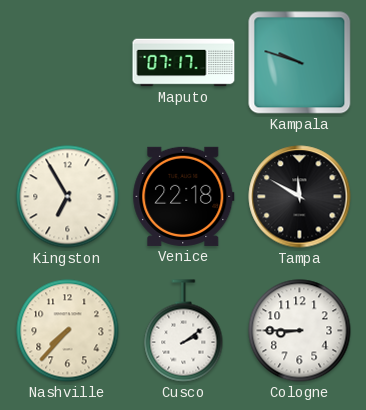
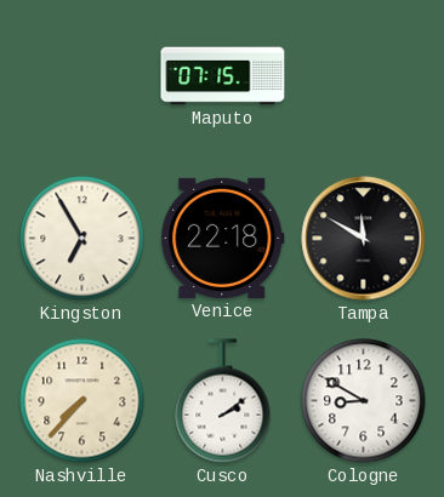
Maputo: 07:17 -> 07:15
Kampala: 9:48 -> none
Cologne: 8:45 -> 8:50
